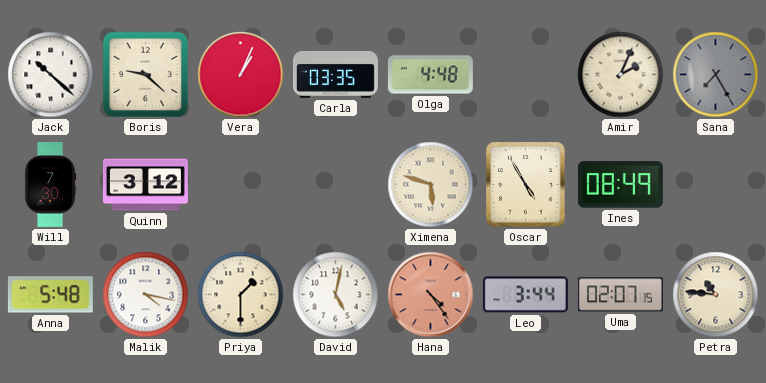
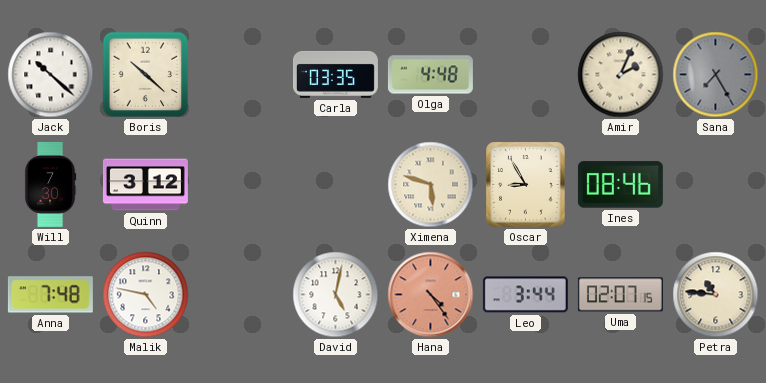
Boris: 9:22 -> 10:22
Vera: 1:04 -> none
Oscar: 4:55 -> 8:55
Ines: 08:49 -> 08:46
Anna: 5:48 -> 7:48
Malik: 4:17 -> 4:47
Priya: 1:30 -> none
